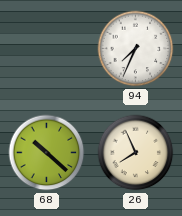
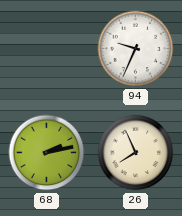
94: 7:34 -> 9:34
68: 10:22 -> 2:13
